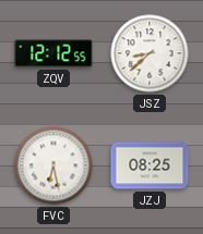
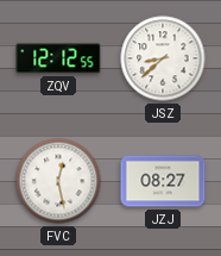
FVC: 6:28 -> 12:28
JZJ: 08:25 -> 08:27
